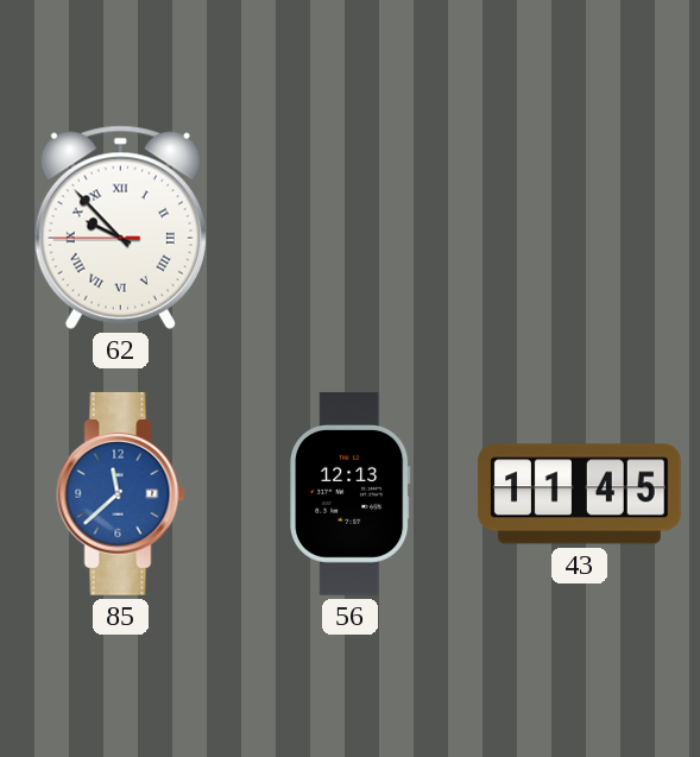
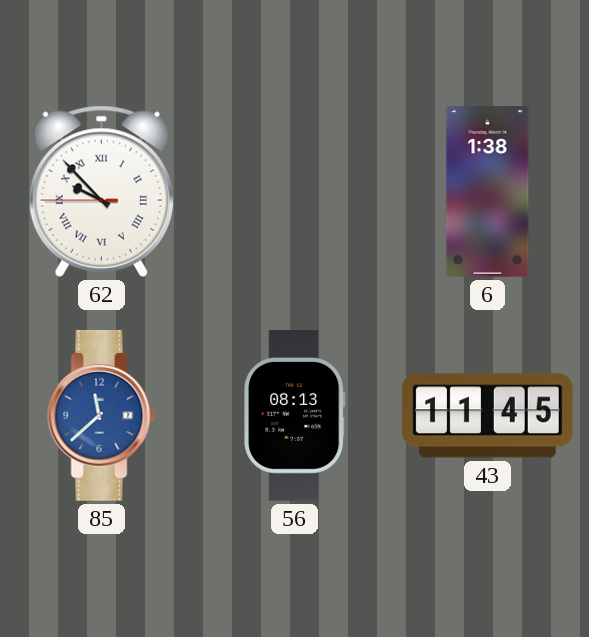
6: none -> 1:38
56: 12:13 -> 08:13
